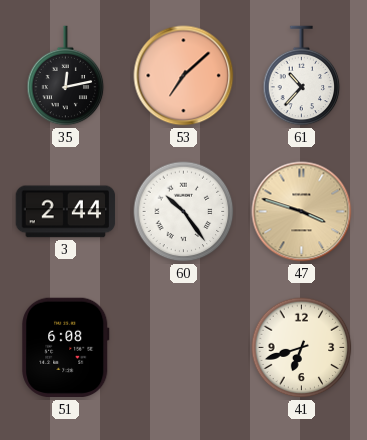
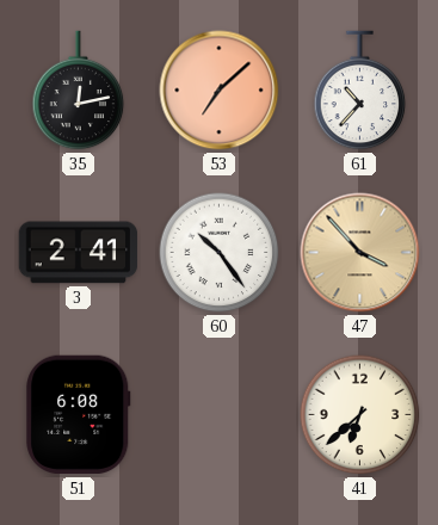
3: 2:44 -> 2:41
47: 3:48 -> 3:53
41: 6:42 -> 6:38
